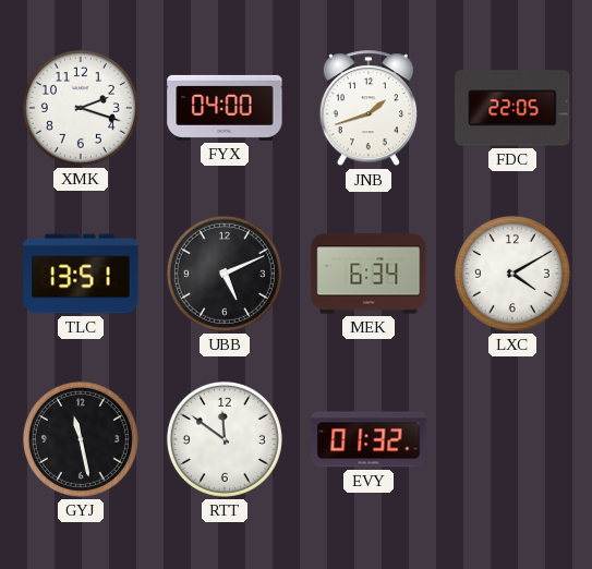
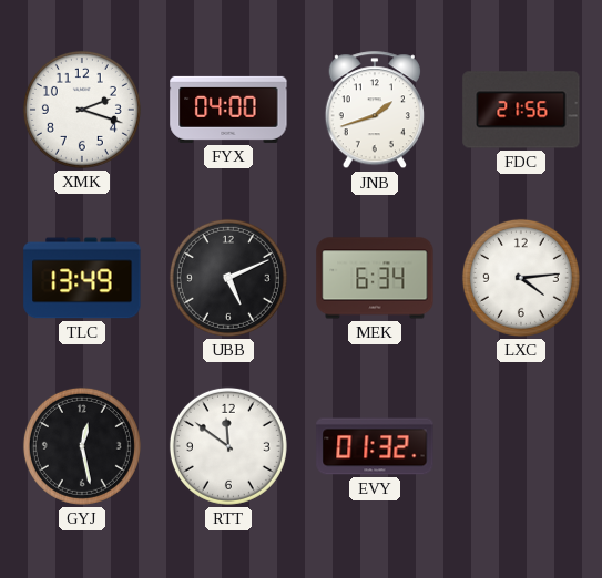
FDC: 22:05 -> 21:56
TLC: 13:51 -> 13:49
LXC: 4:10 -> 4:14
GYJ: 11:28 -> 12:28
